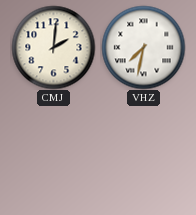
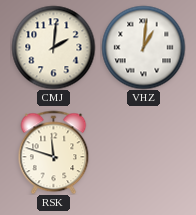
VHZ: 7:32 -> 1:01
RSK: none -> 11:48
